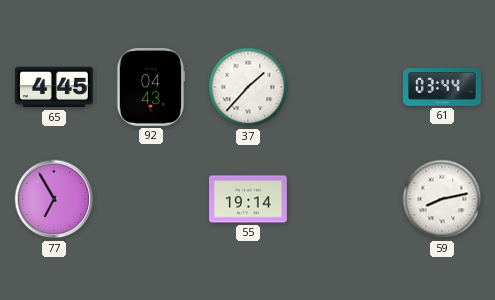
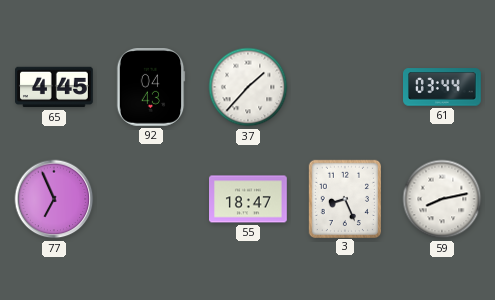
77: 6:55 -> 6:56
55: 19:14 -> 18:47
3: none -> 8:26
